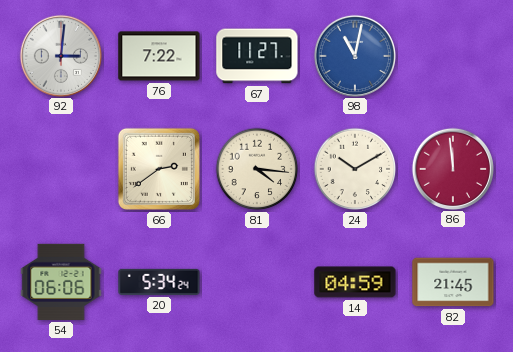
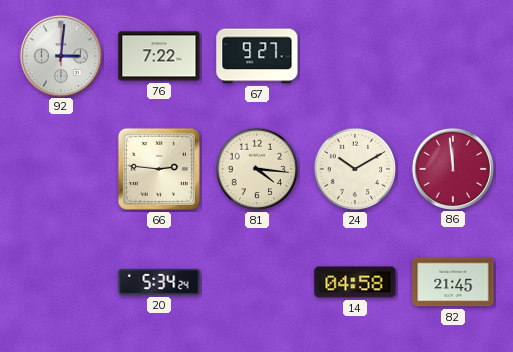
67: 11:27 -> 9:27
98: 11:02 -> none
66: 2:39 -> 2:46
54: 06:06 -> none
14: 04:59 -> 04:58
